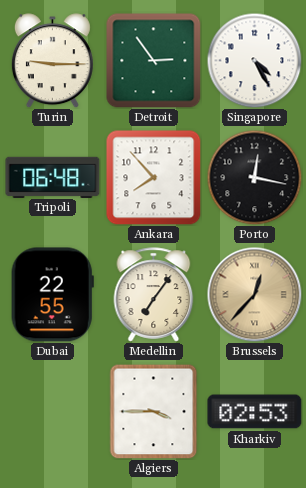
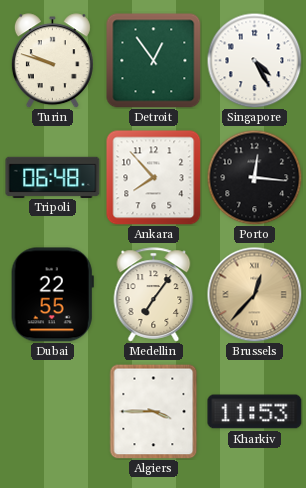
Turin: 9:15 -> 9:48
Detroit: 2:54 -> 12:54
Porto: 12:17 -> 12:16
Kharkiv: 02:53 -> 11:53
